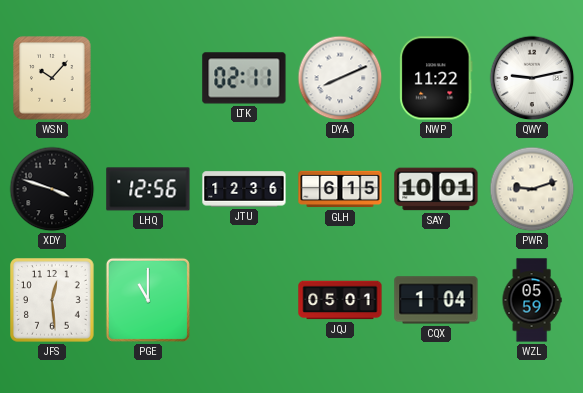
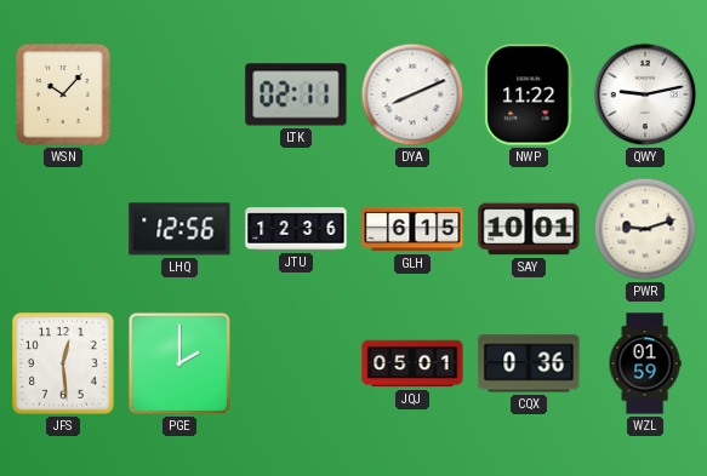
XDY: 3:48 -> none
PGE: 11:00 -> 2:00
CQX: 1:04 -> 0:36
WZL: 05:59 -> 01:59
